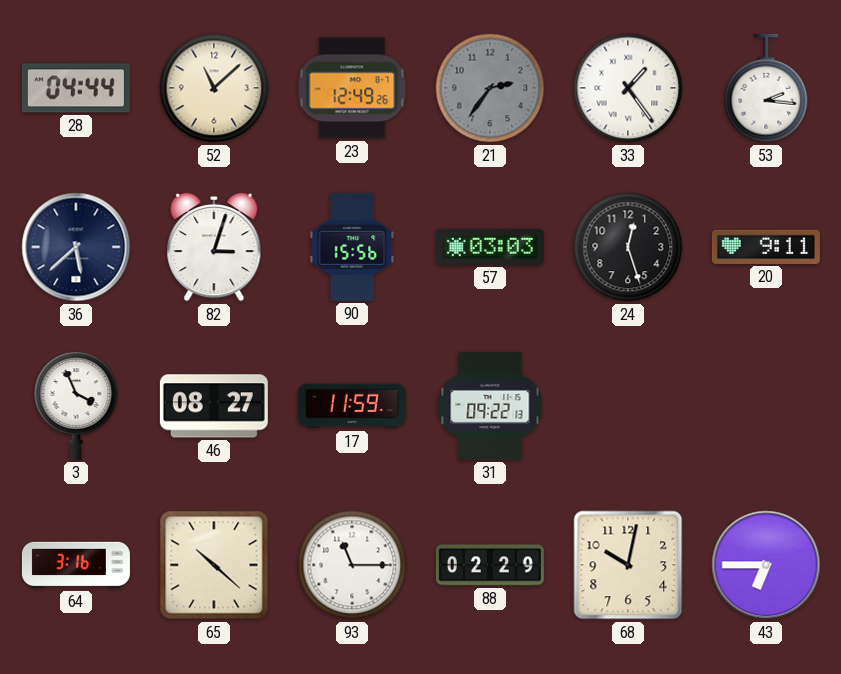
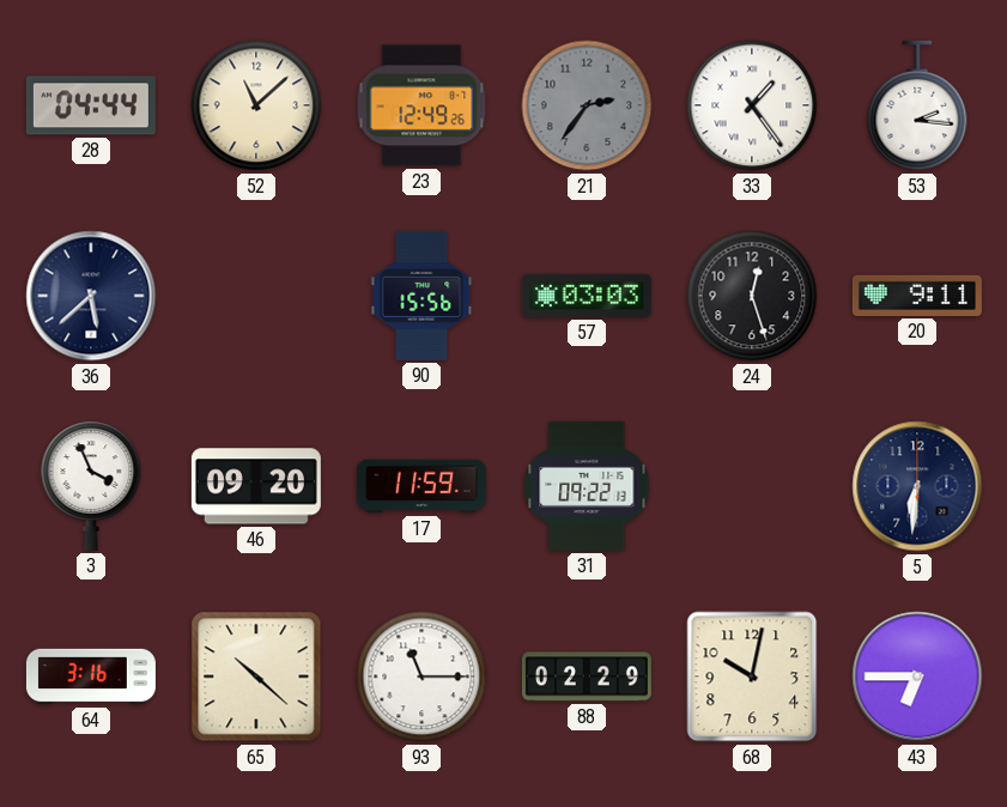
82: 3:03 -> none
46: 08:27 -> 09:20
5: none -> 6:31
